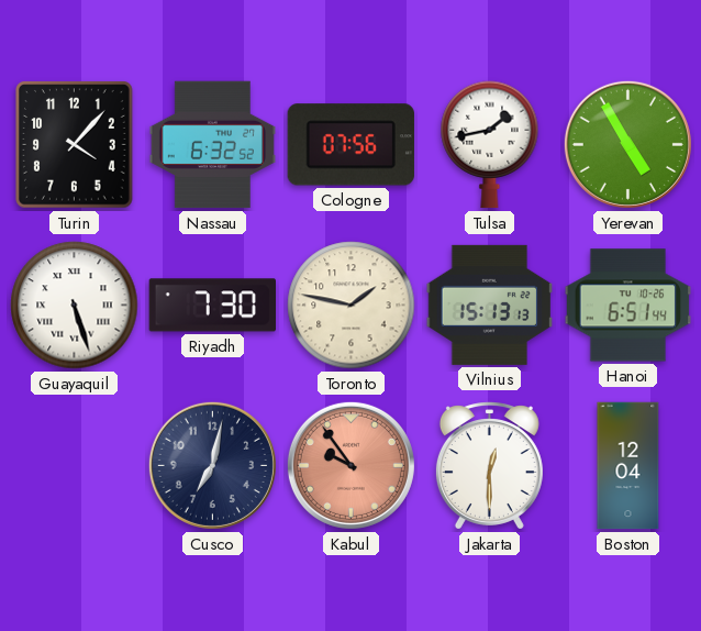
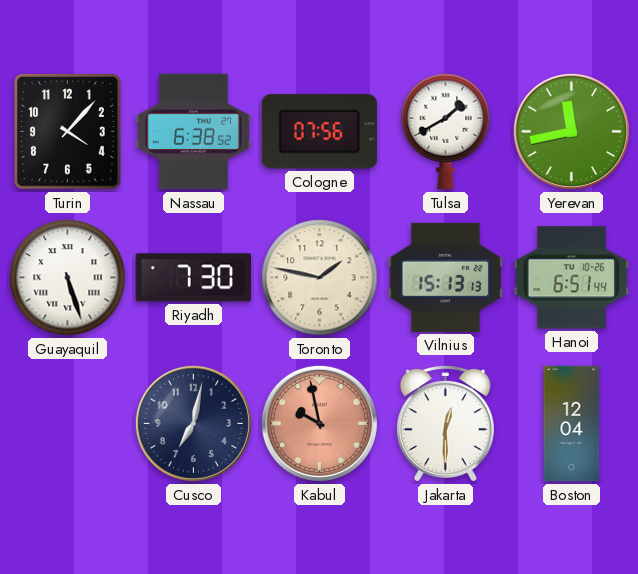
Nassau: 6:32 -> 6:38
Tulsa: 1:43 -> 1:40
Yerevan: 4:55 -> 11:43
Kabul: 9:54 -> 9:58
